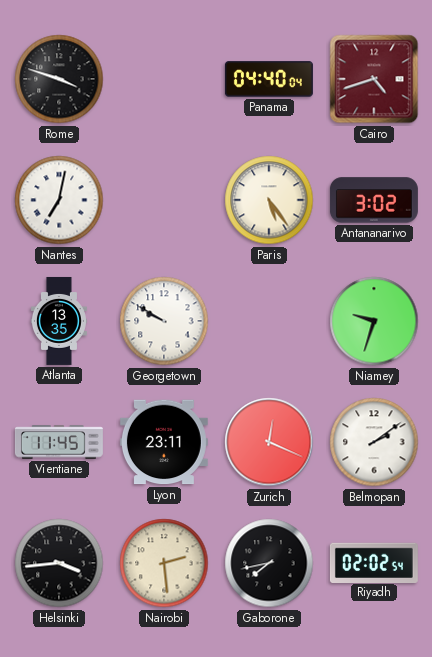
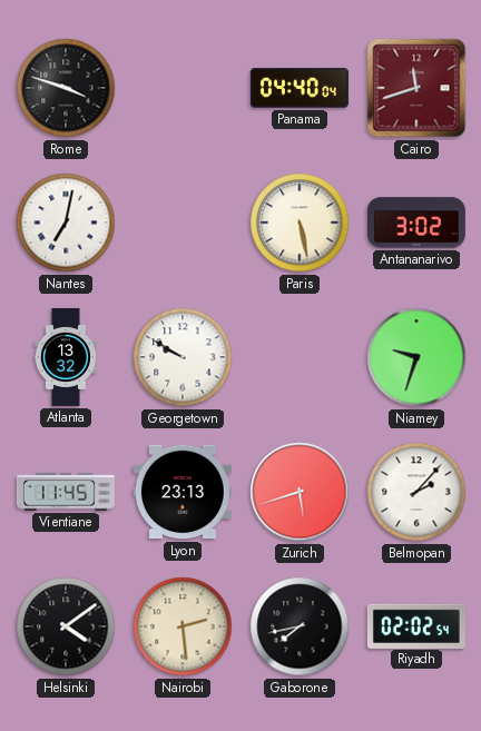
Cairo: 4:42 -> 11:42
Paris: 5:24 -> 5:28
Atlanta: 13:35 -> 13:32
Lyon: 23:11 -> 23:13
Zurich: 12:19 -> 5:42
Belmopan: 2:09 -> 2:07
Helsinki: 3:44 -> 4:09
